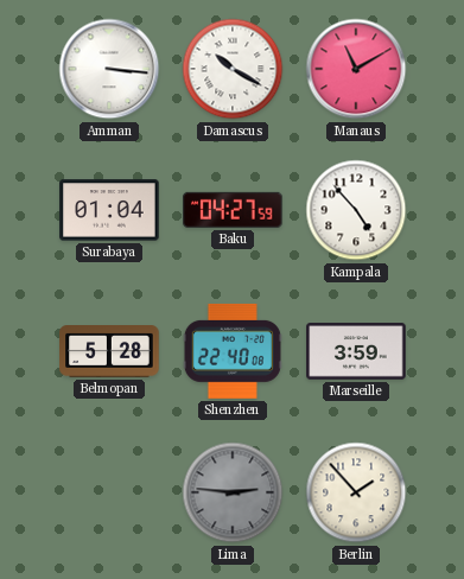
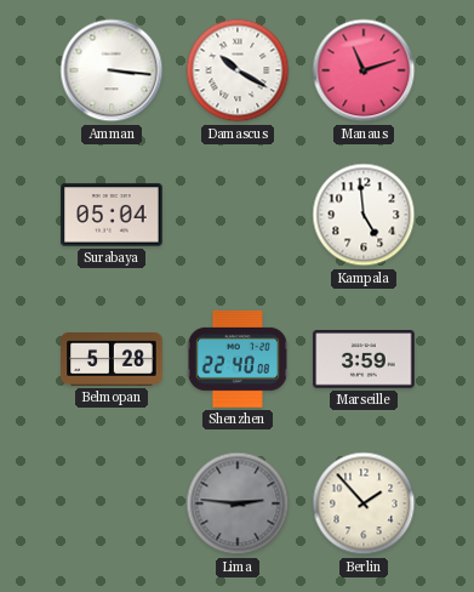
Manaus: 11:10 -> 11:12
Surabaya: 01:04 -> 05:04
Baku: 04:27 -> none
Kampala: 4:53 -> 4:59
